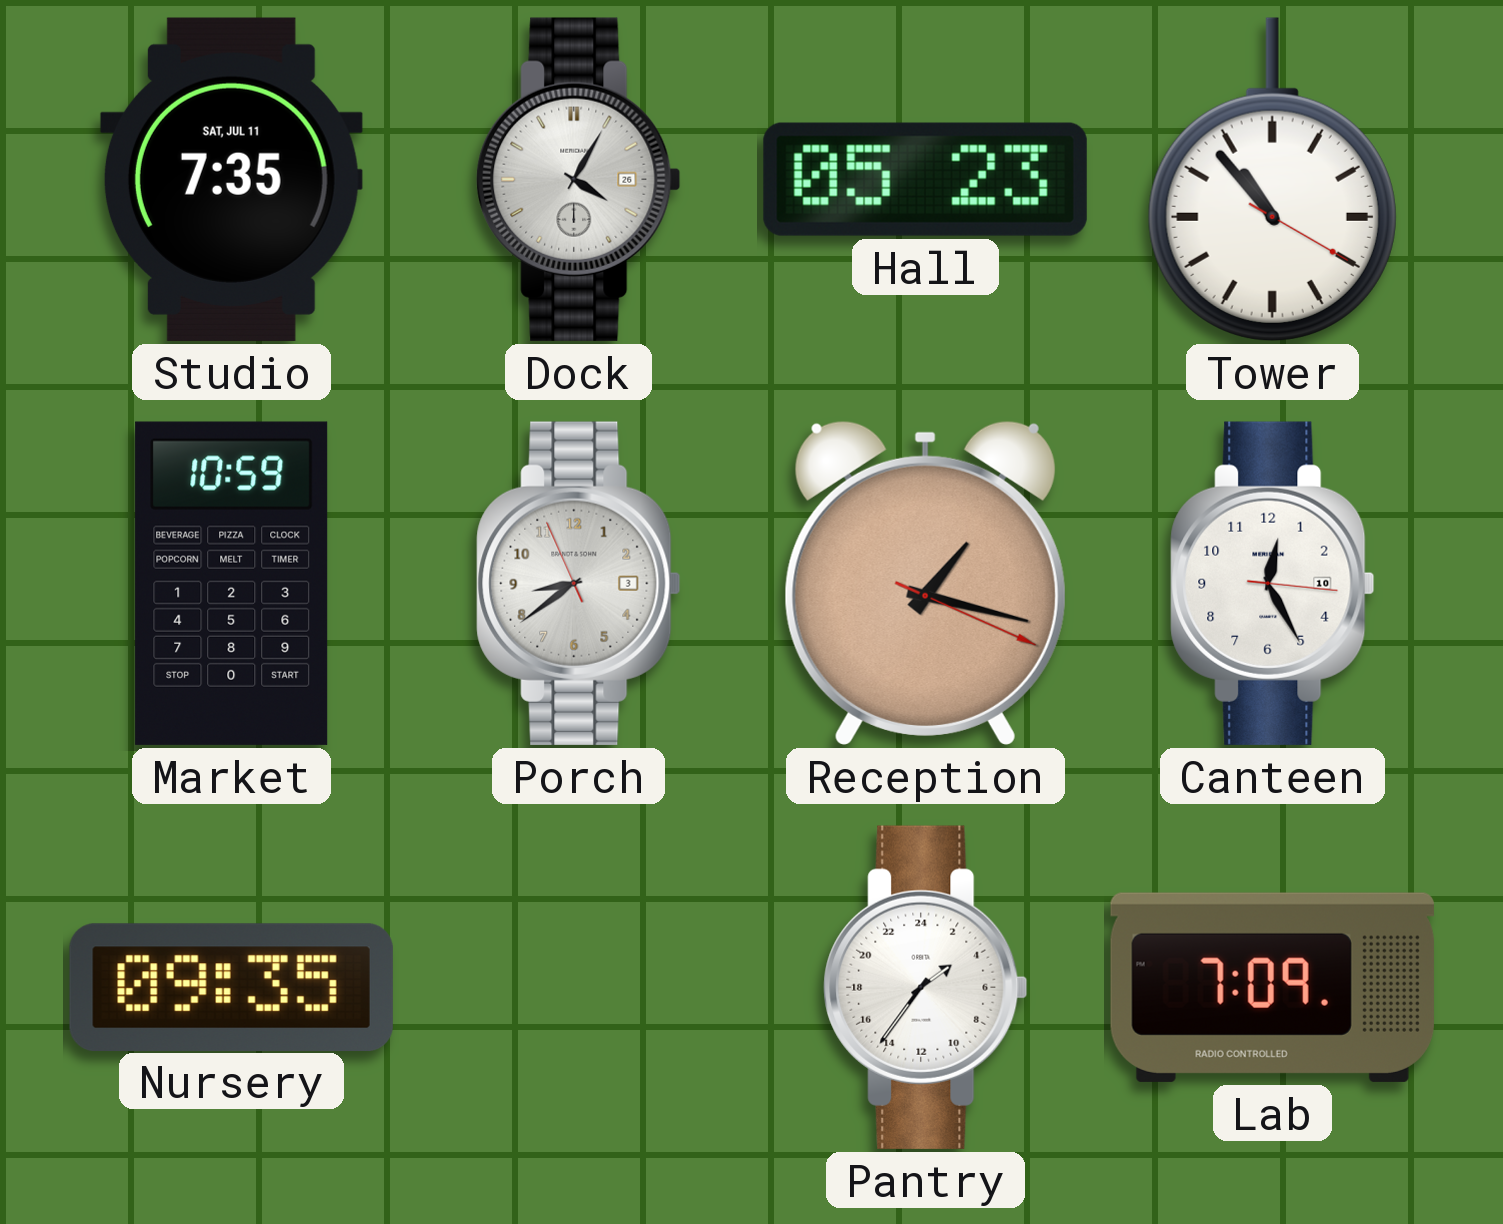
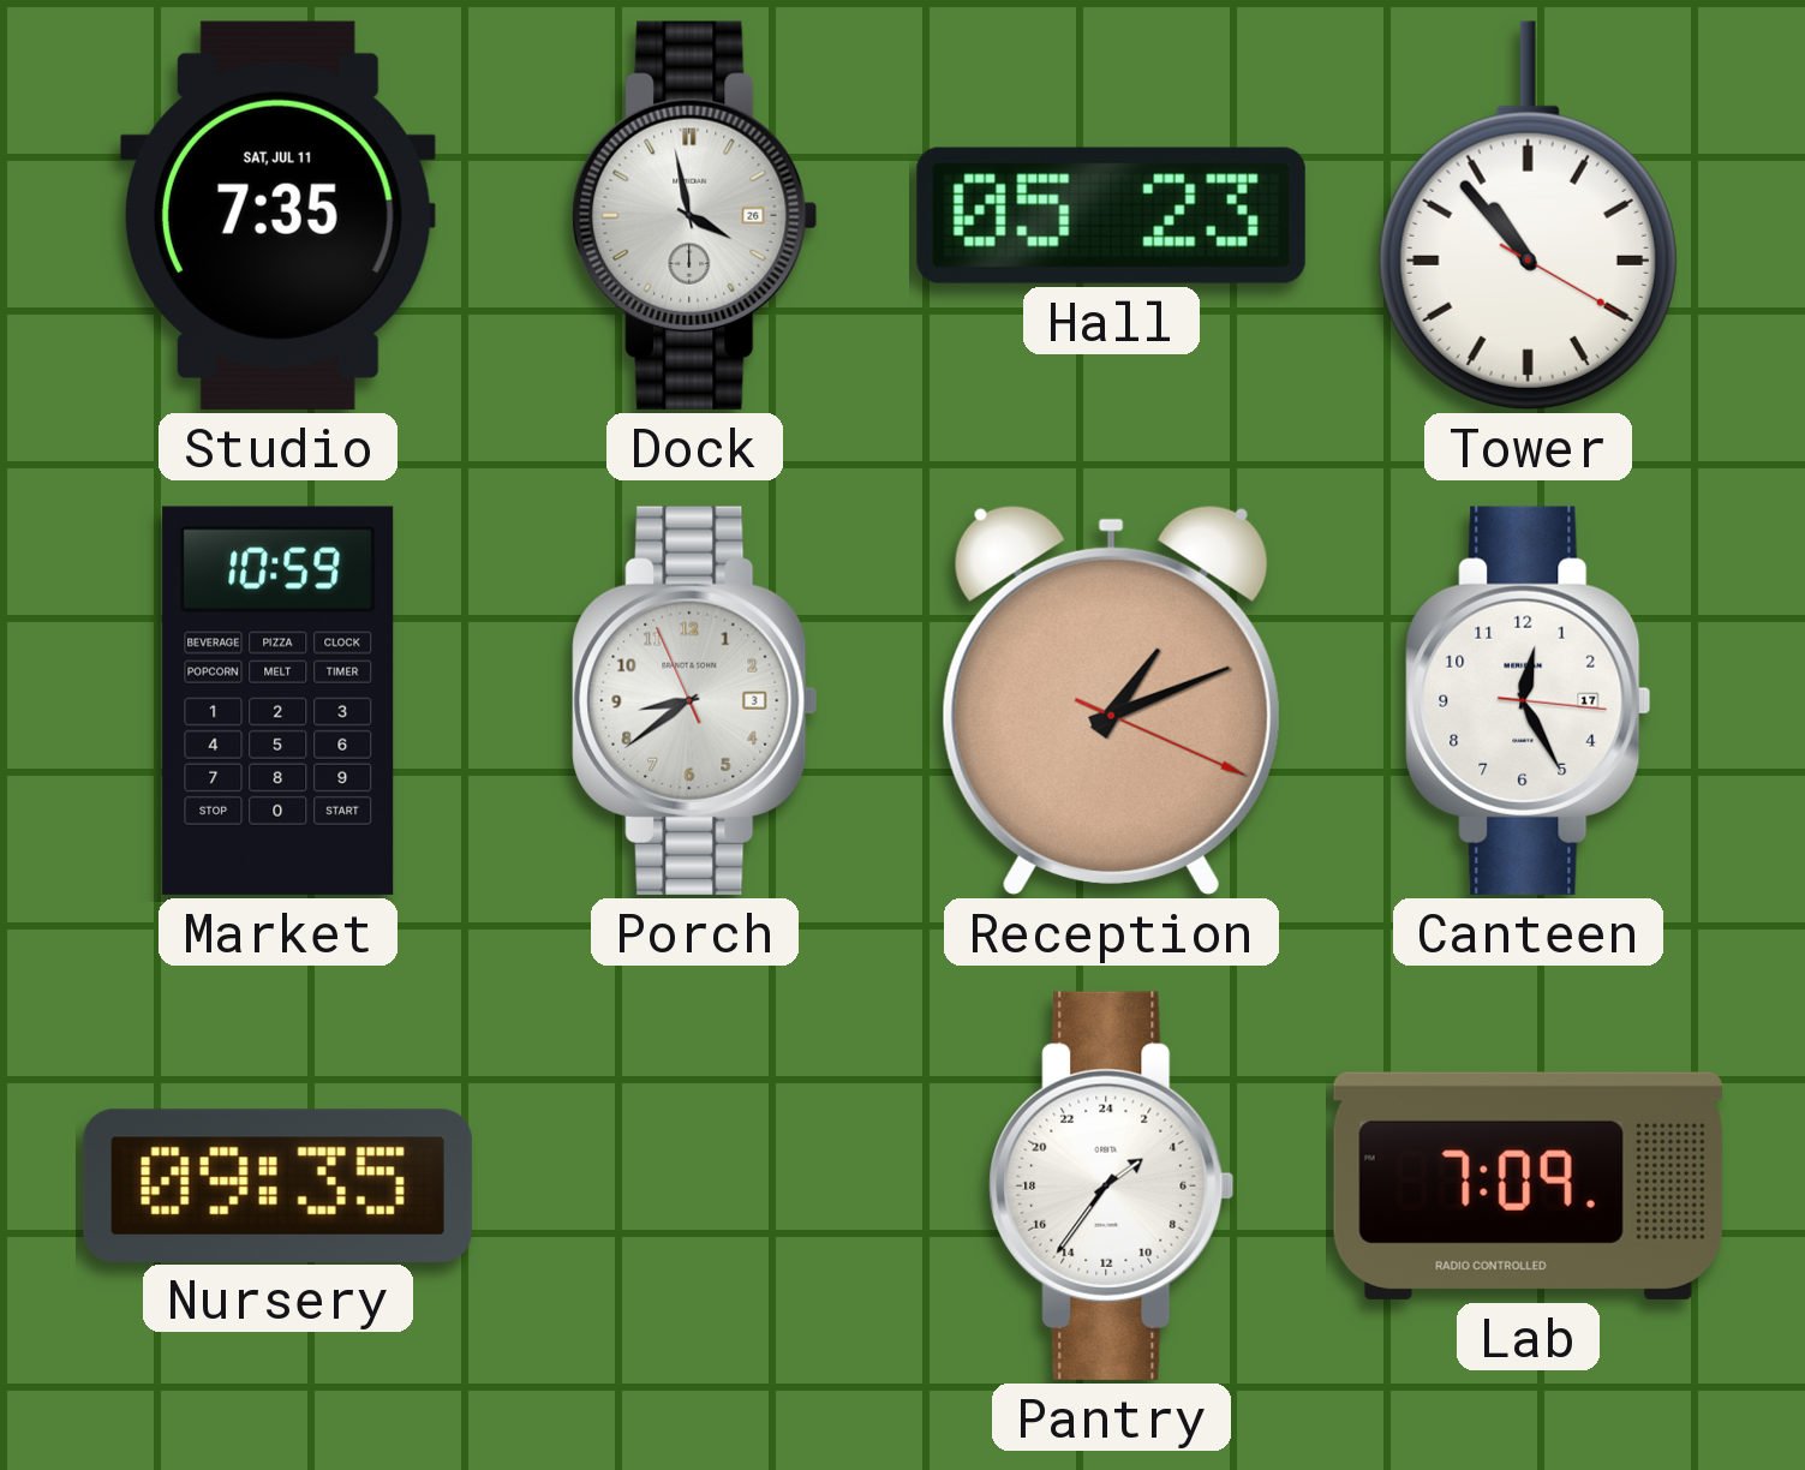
Dock: 4:05 -> 3:58
Reception: 1:17 -> 1:11
Canteen date: 10 -> 17
